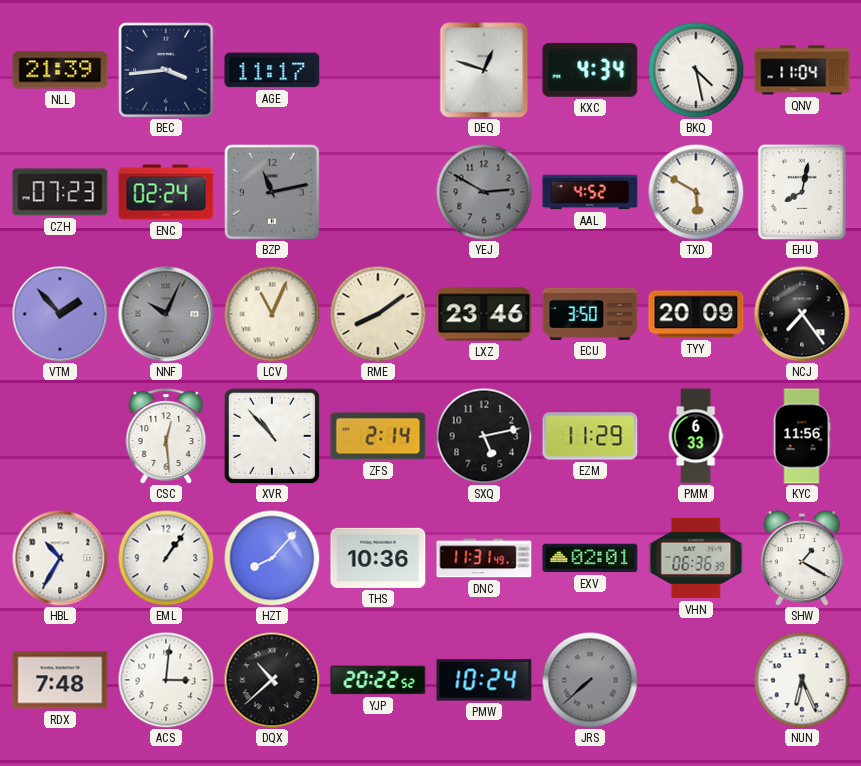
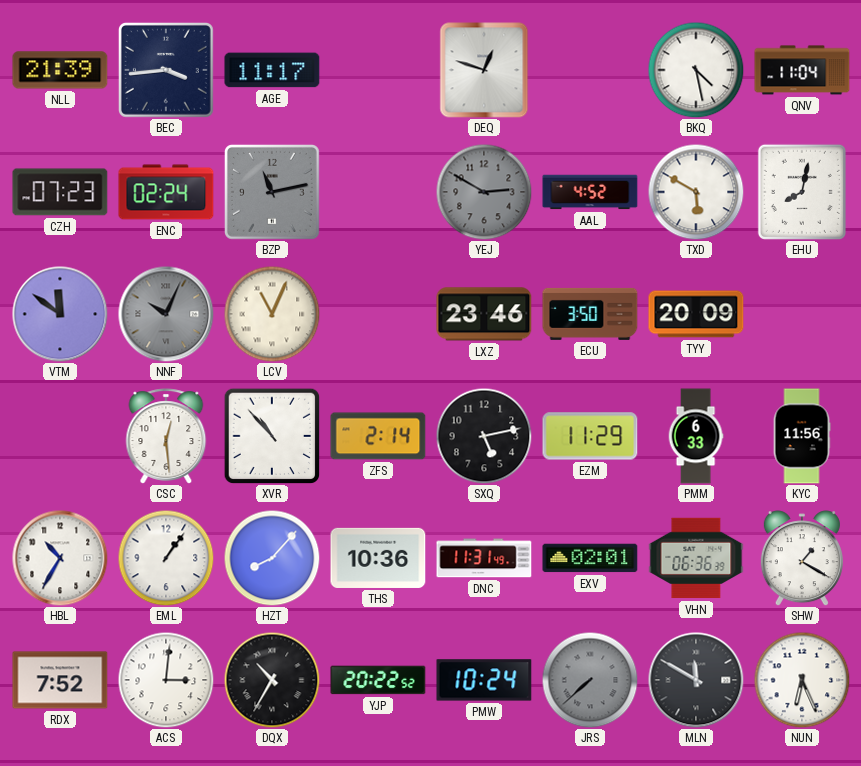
KXC: 4:34 -> none
VTM: 1:53 -> 11:51
RME: 8:09 -> none
NCJ: 7:24 -> none
RDX: 7:48 -> 7:52
DQX: 10:38 -> 10:35
MLN: none -> 11:50
